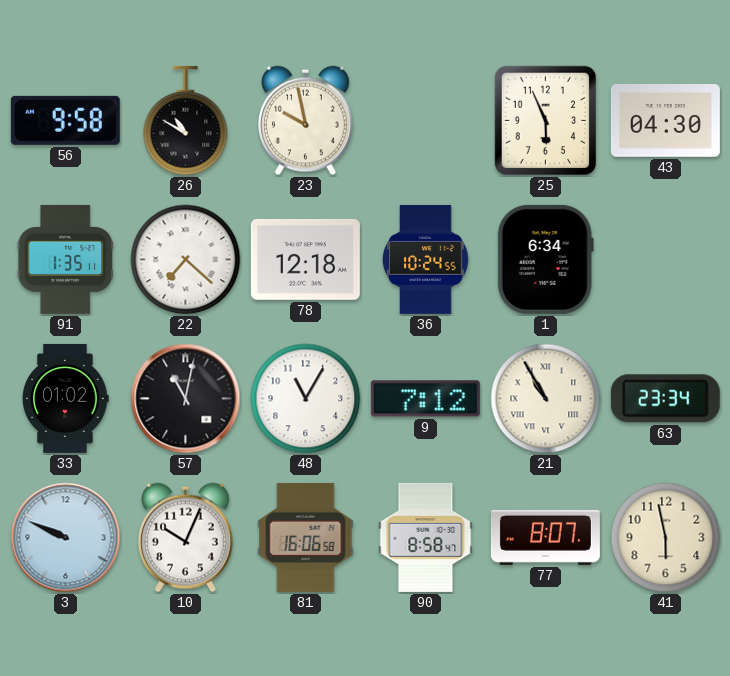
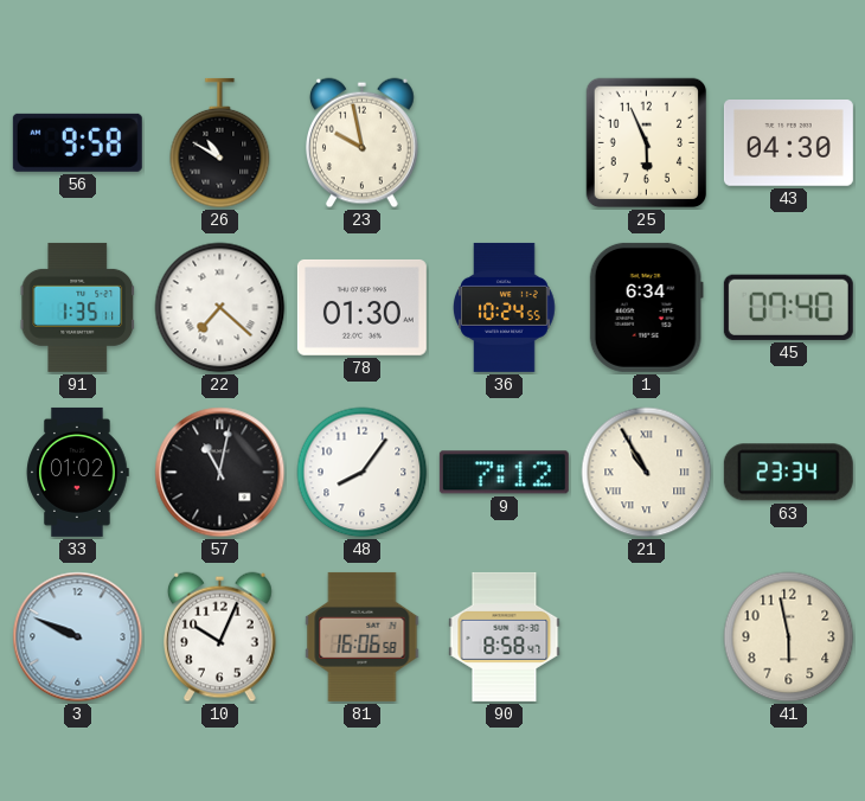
78: 12:18 -> 01:30
45: none -> 07:40
48: 11:05 -> 8:06
77: 8:07 -> none
